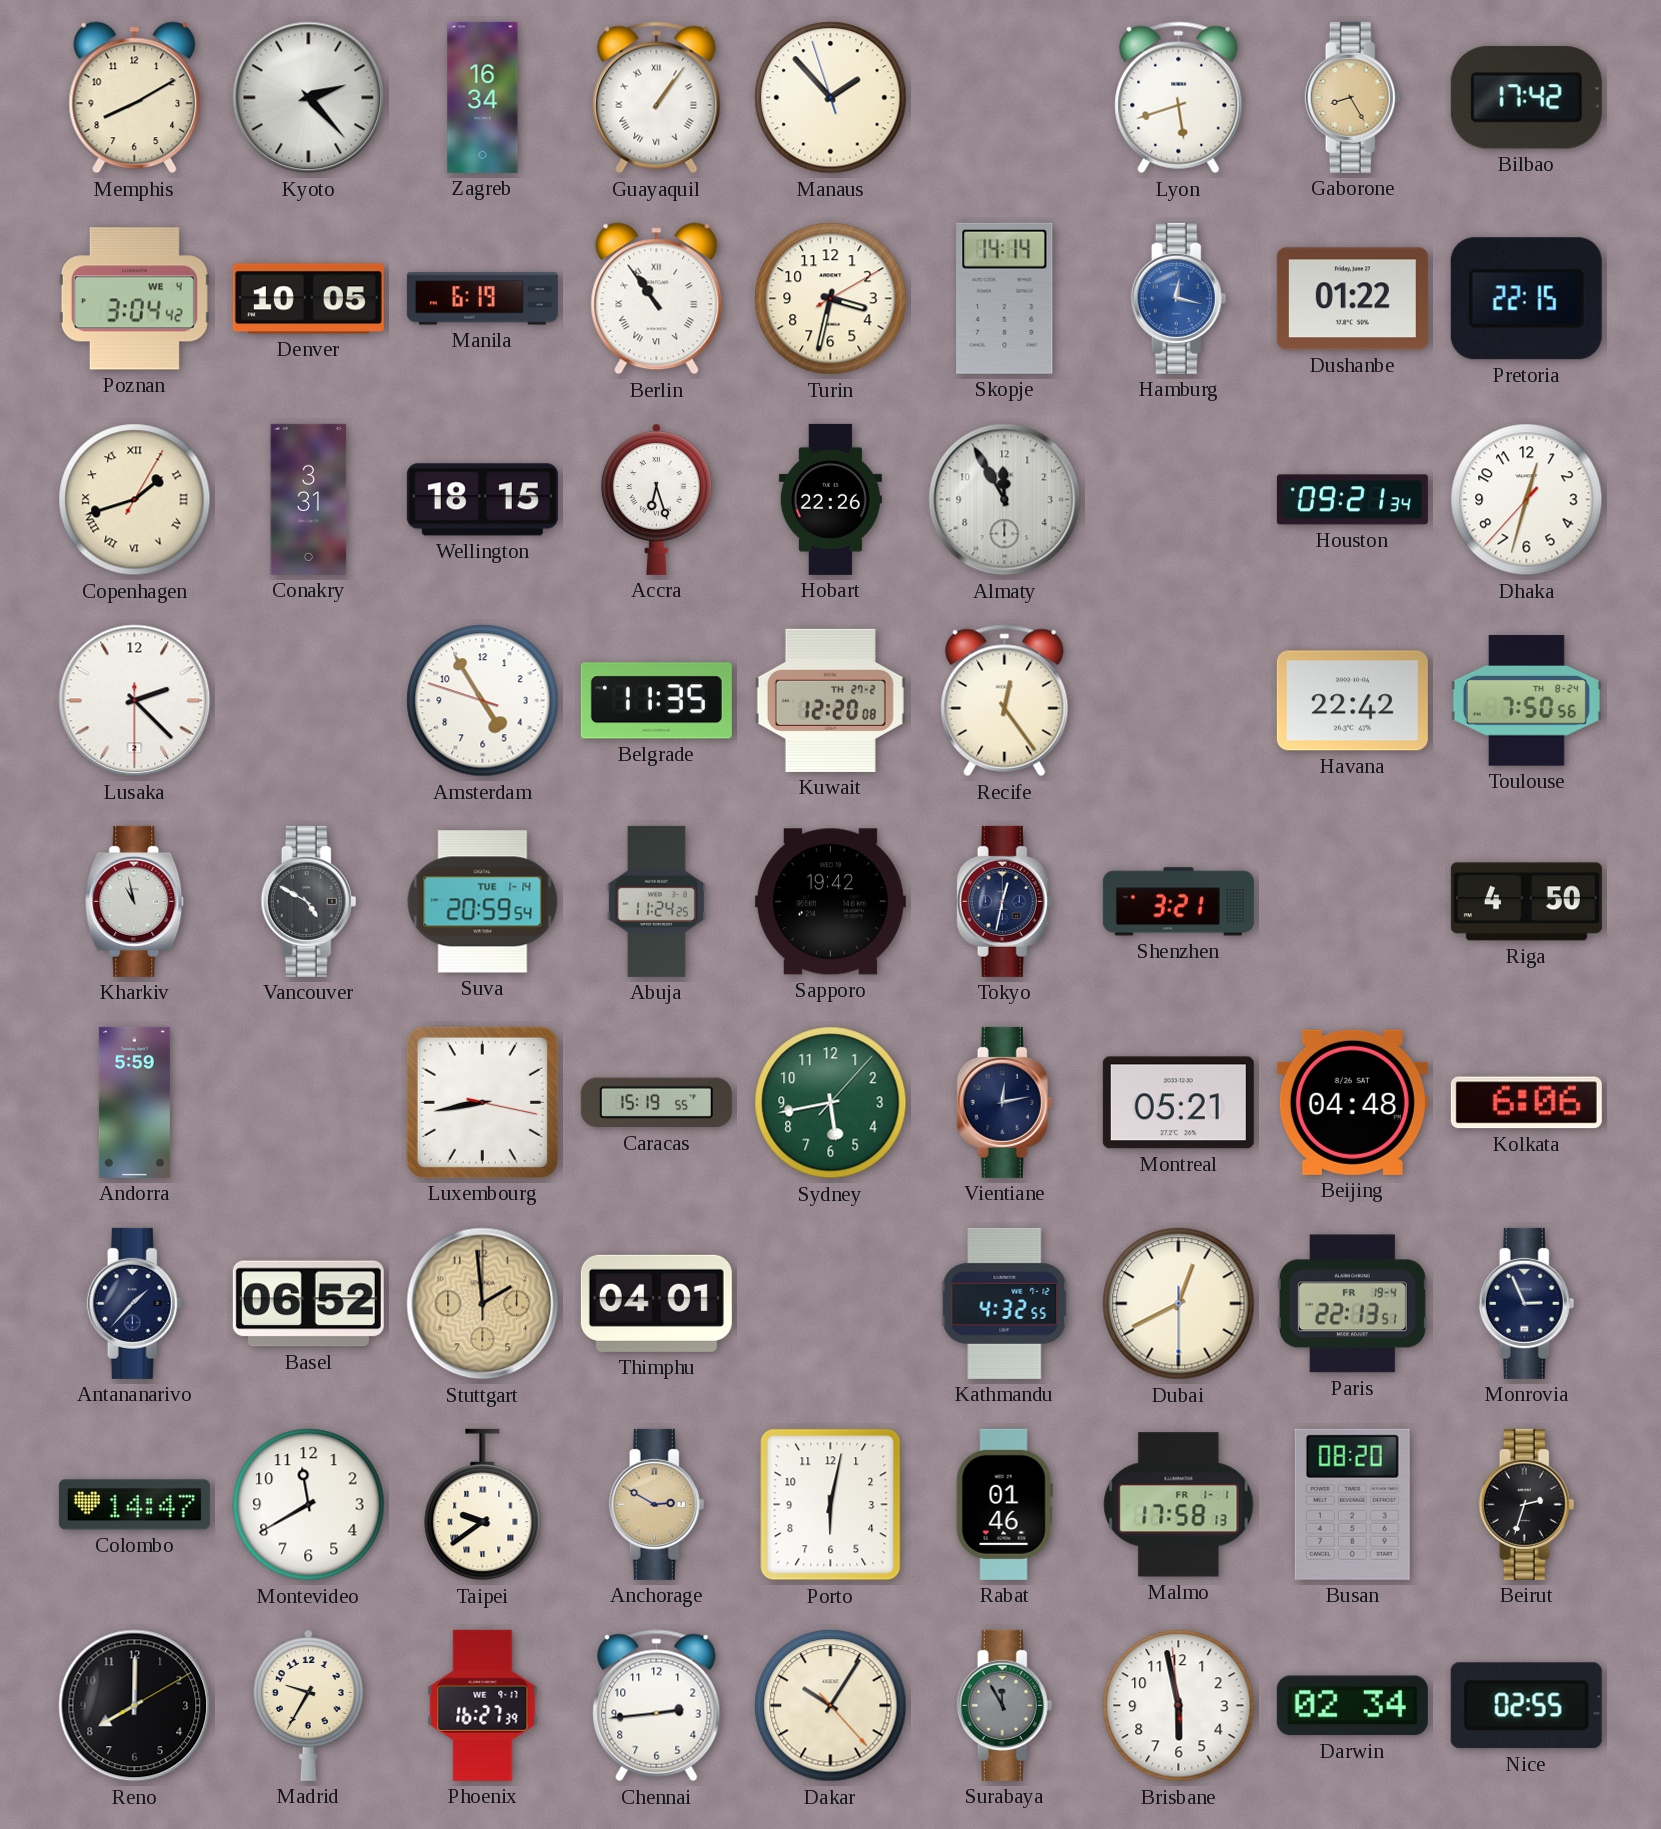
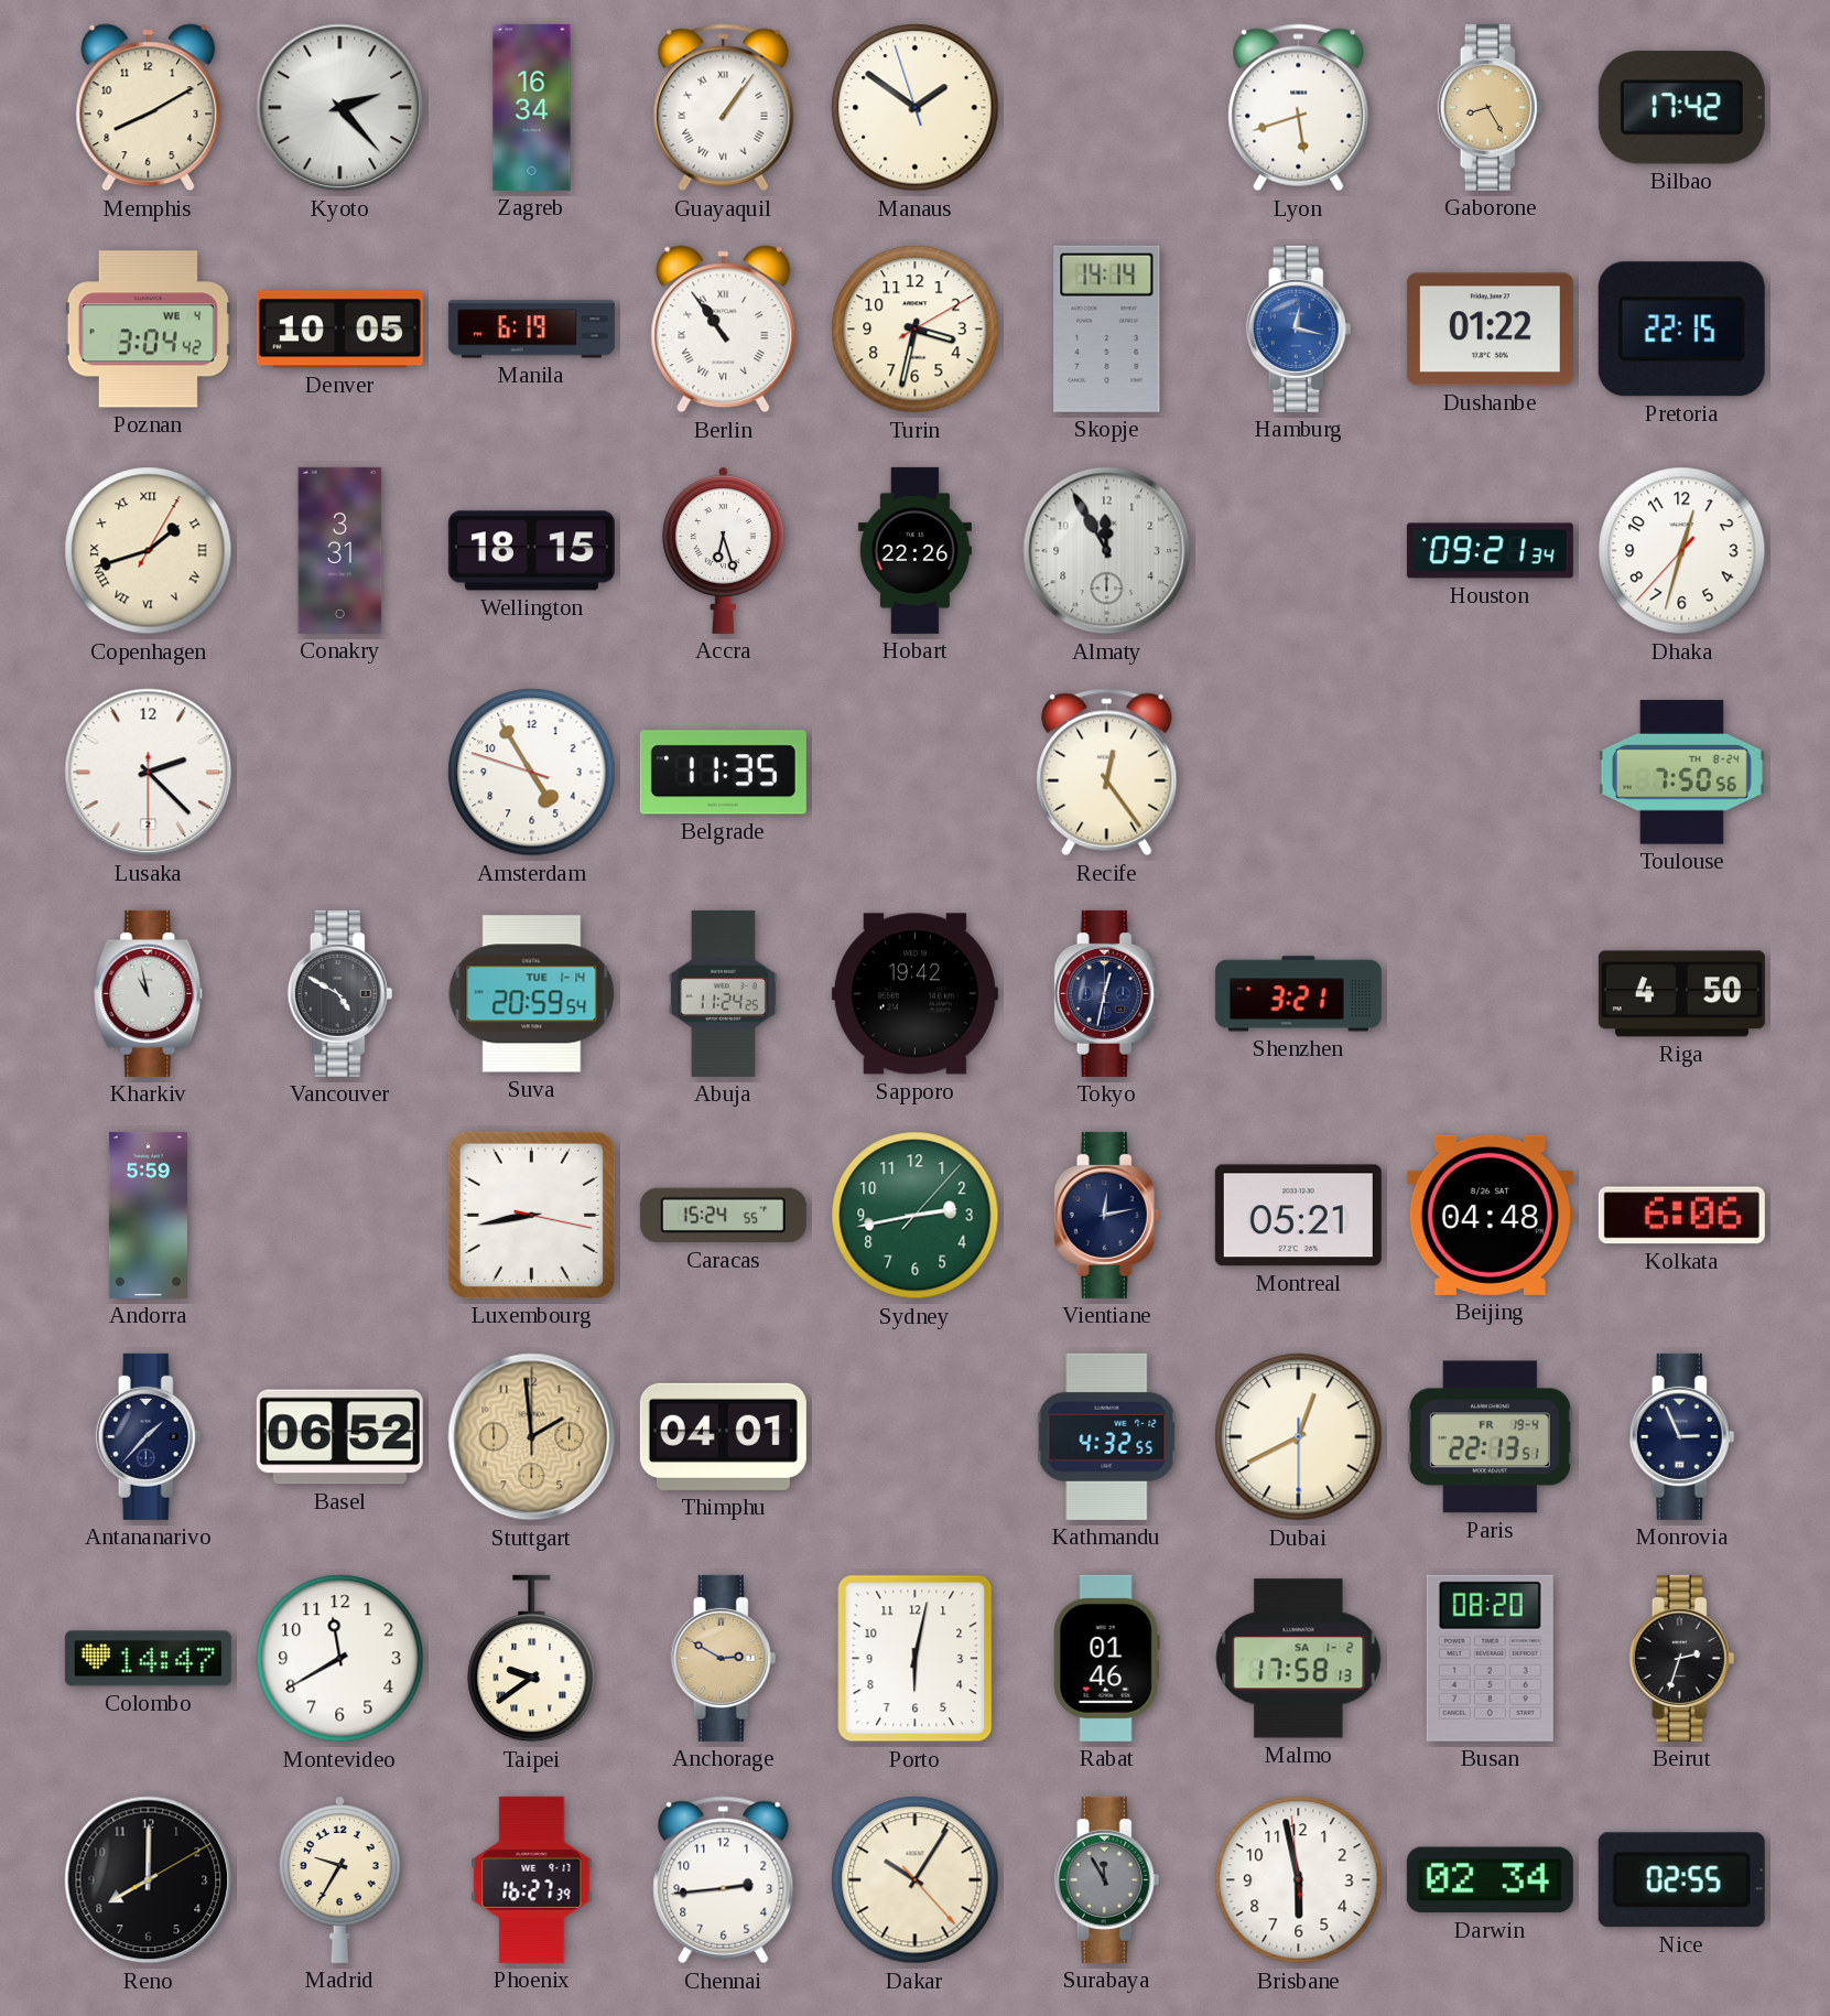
Manaus: 1:52 -> 1:50
Kuwait: 12:20 -> none
Havana: 22:42 -> none
Caracas: 15:19 -> 15:24
Sydney: 5:43 -> 2:43
Malmo date: FR 1-1 -> SA 1-2
